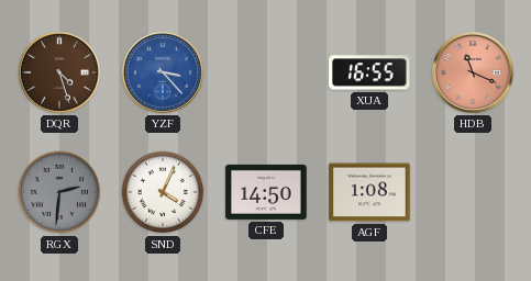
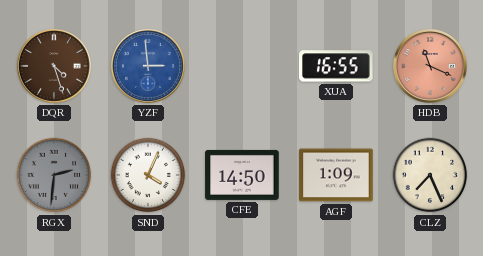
YZF: 3:23 -> 2:59
AGF: 1:08 -> 1:09
CLZ: none -> 7:26
